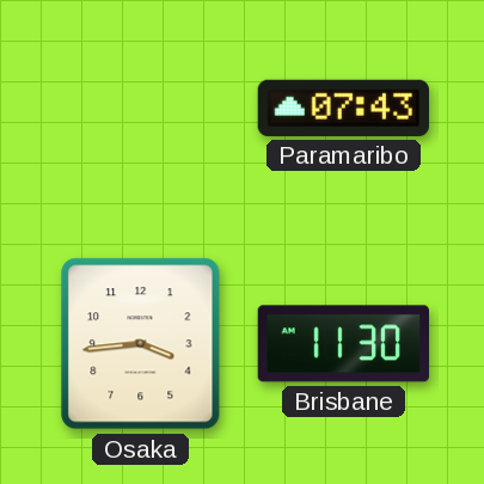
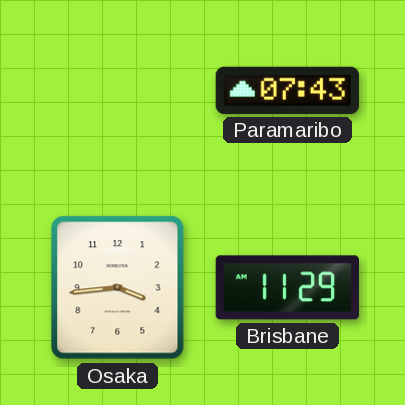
Brisbane: 11:30 -> 11:29
